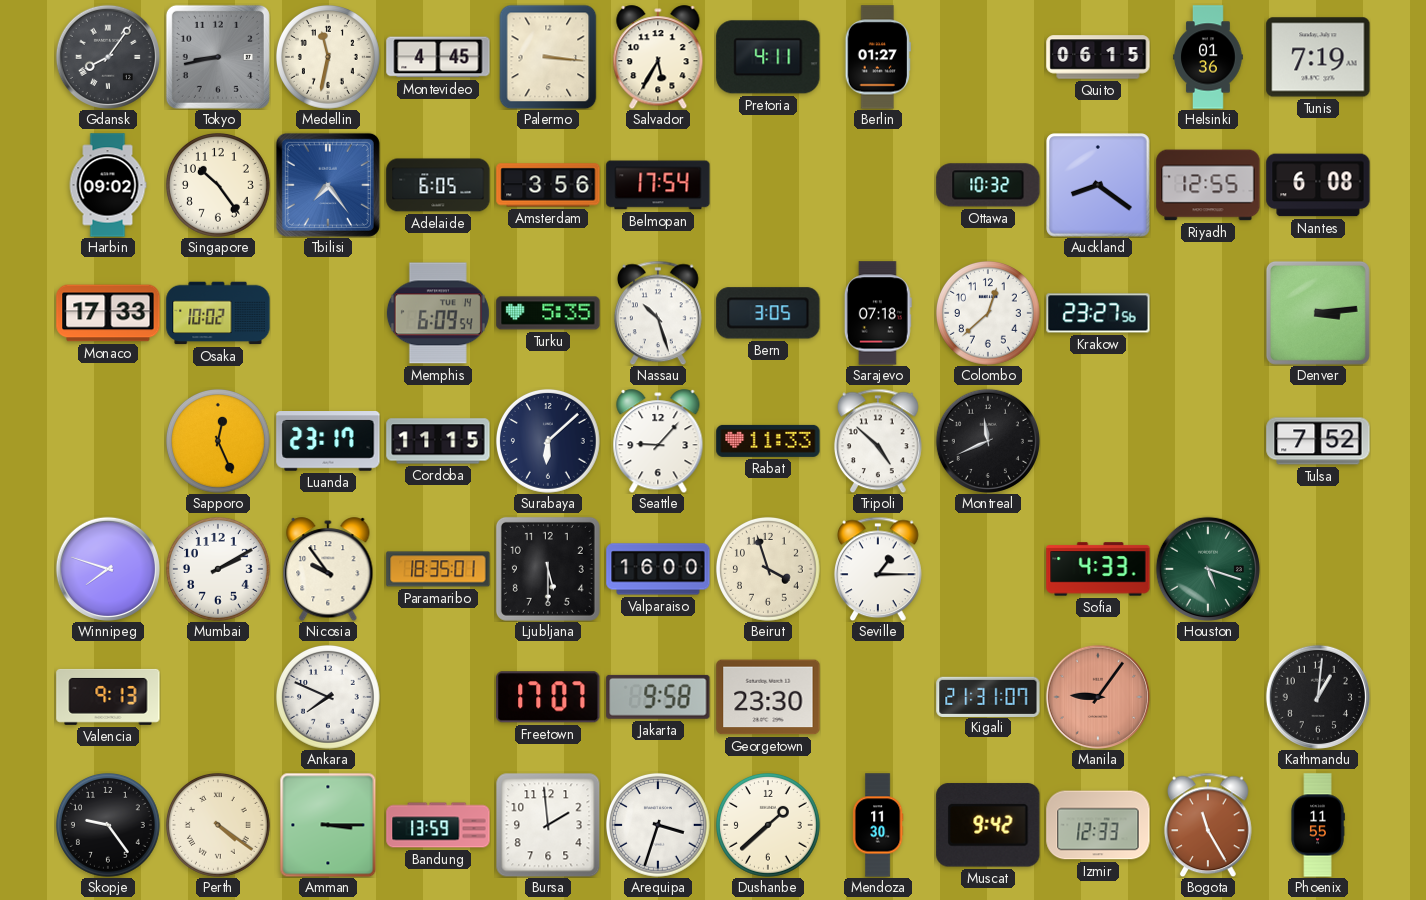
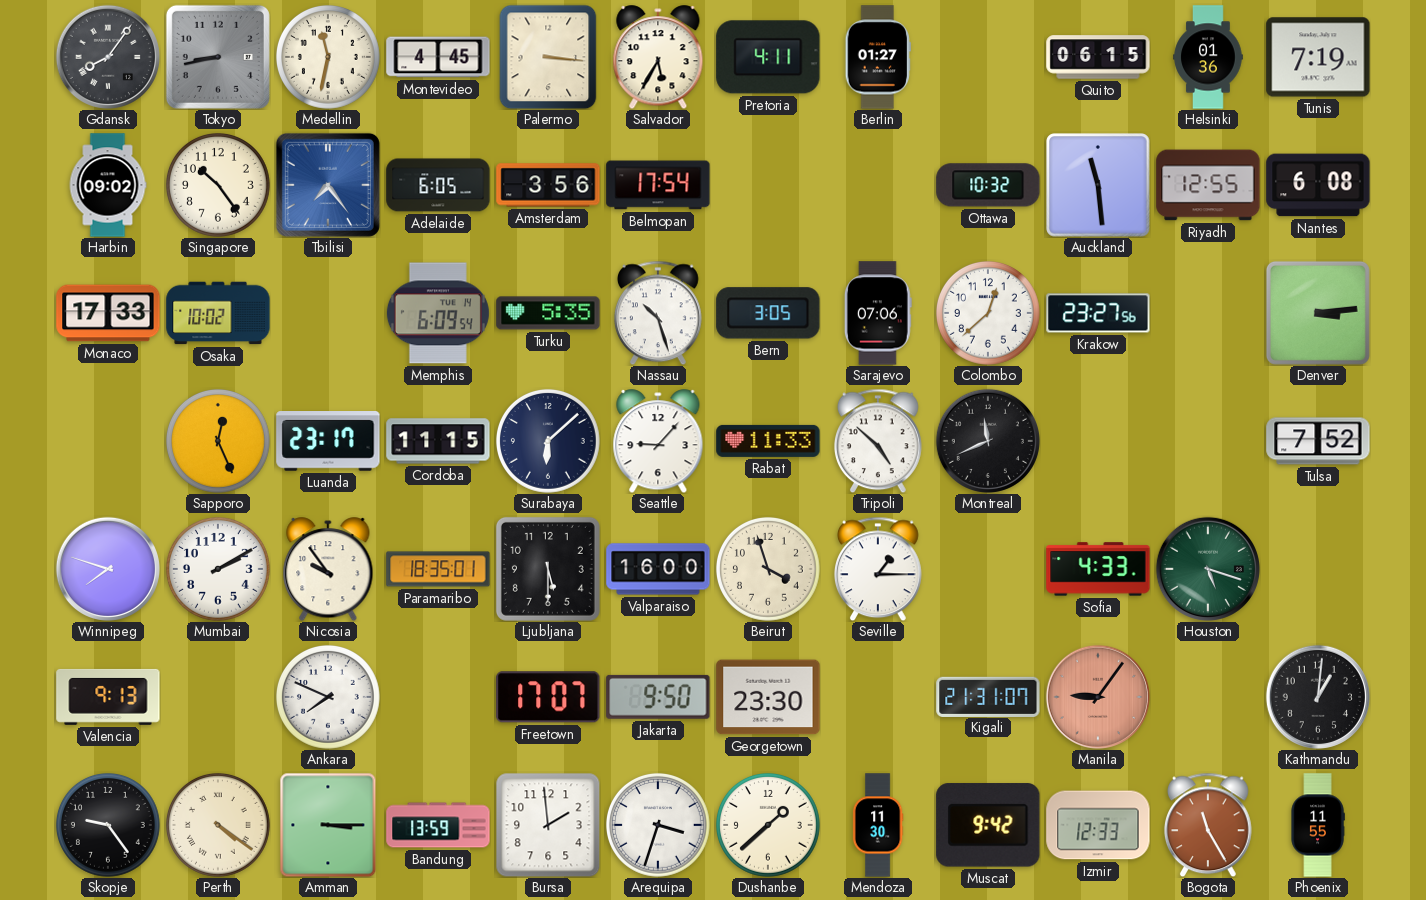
Auckland: 8:21 -> 11:29
Sarajevo: 07:18 -> 07:06
Jakarta: 9:58 -> 9:50
